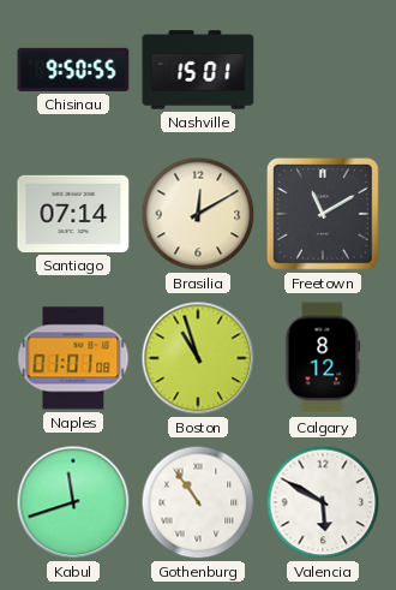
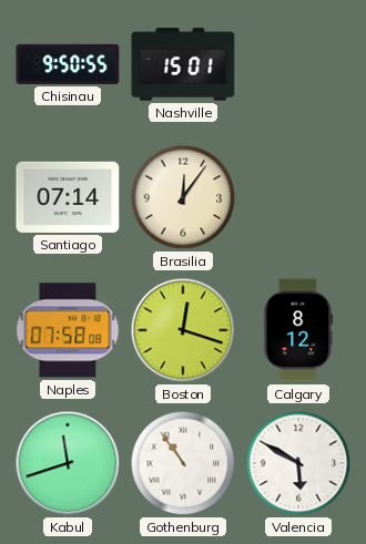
Brasilia: 12:10 -> 12:06
Freetown: 11:10 -> none
Naples: 01:01 -> 07:58
Boston: 10:57 -> 12:18
